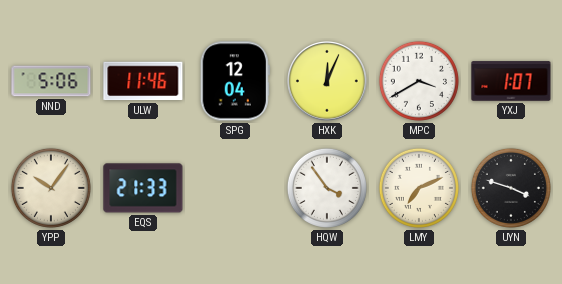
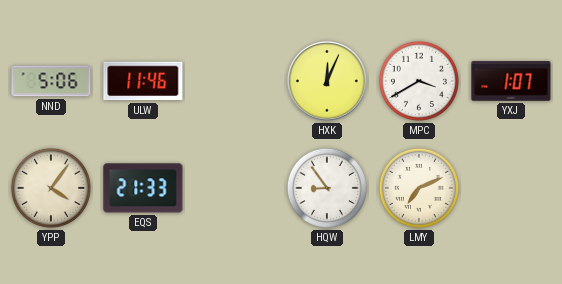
SPG: 12:04 -> none
YPP: 10:06 -> 4:06
HQW: 3:54 -> 8:54
UYN: 3:48 -> none
